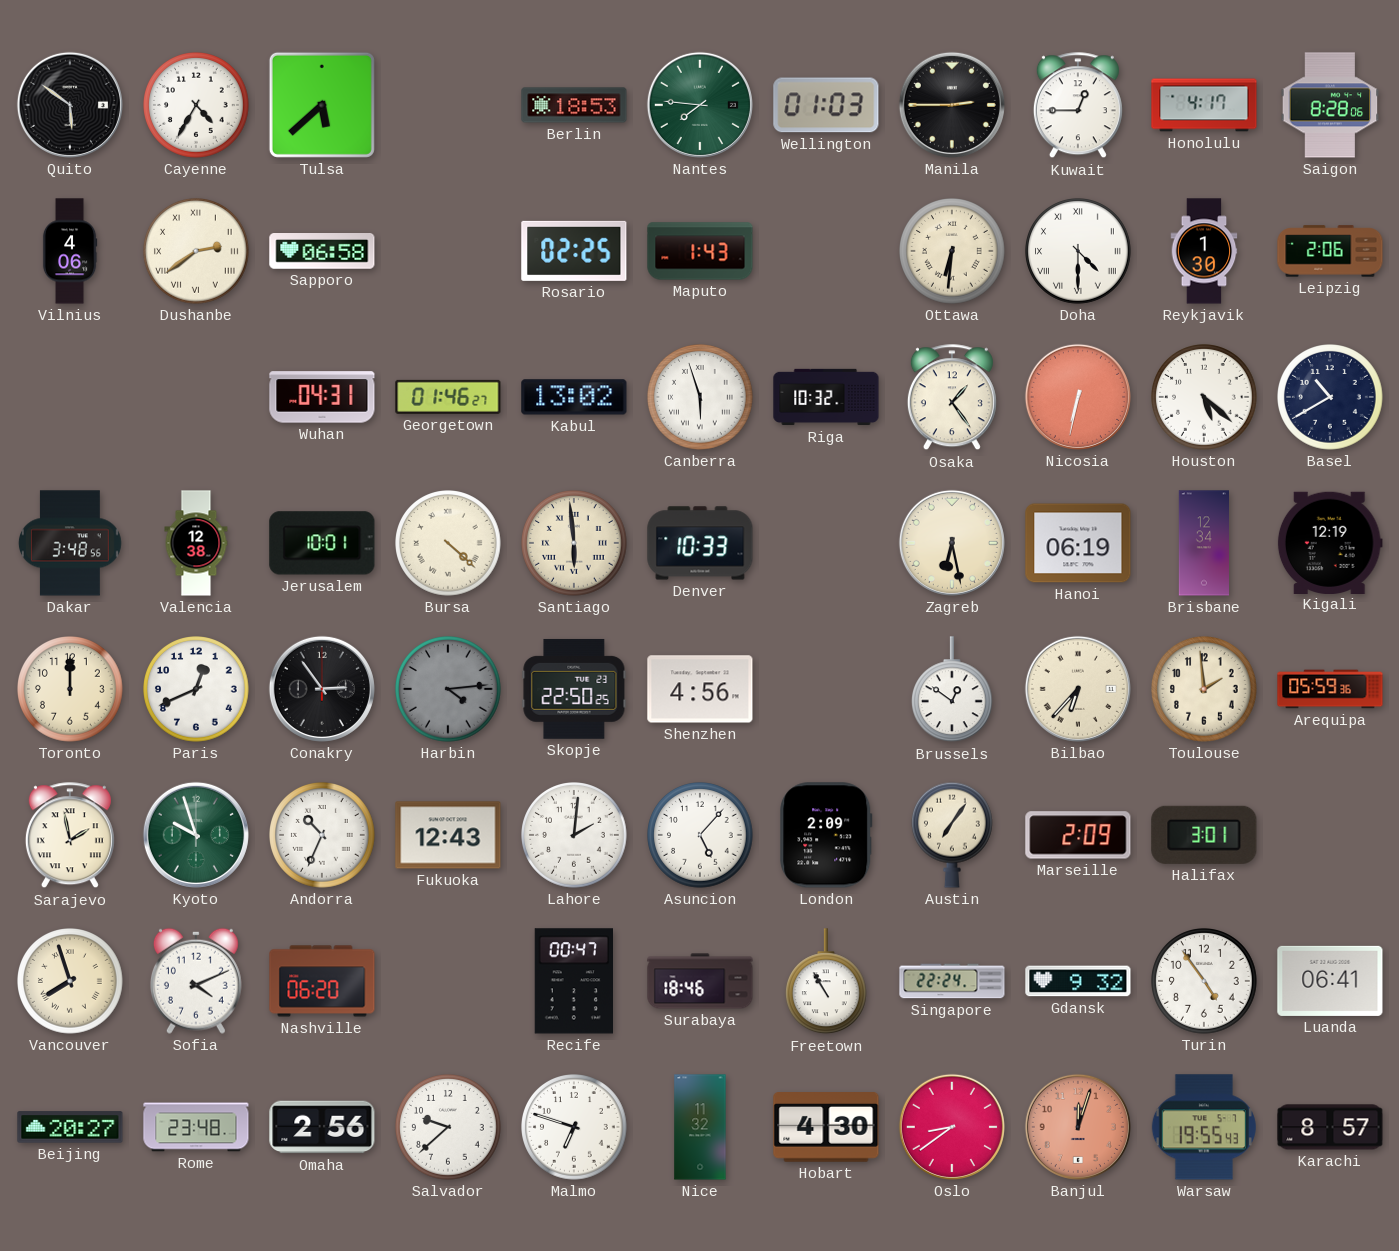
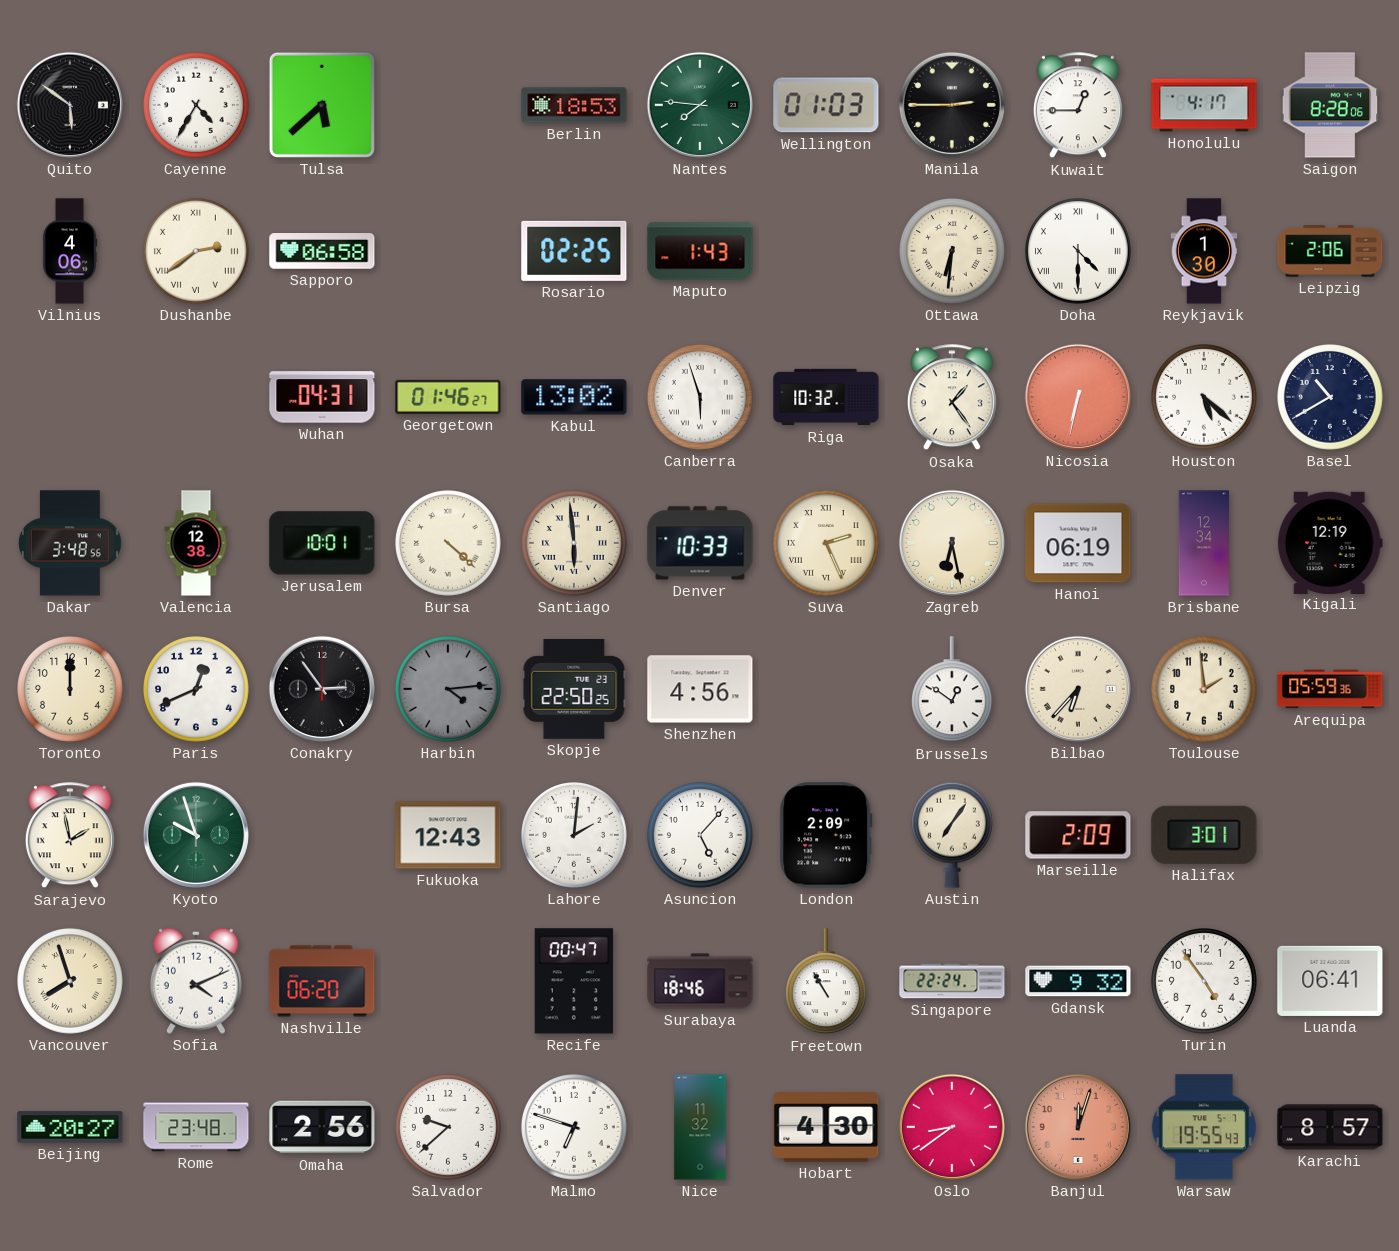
Suva: none -> 2:26
Andorra: 10:34 -> none
